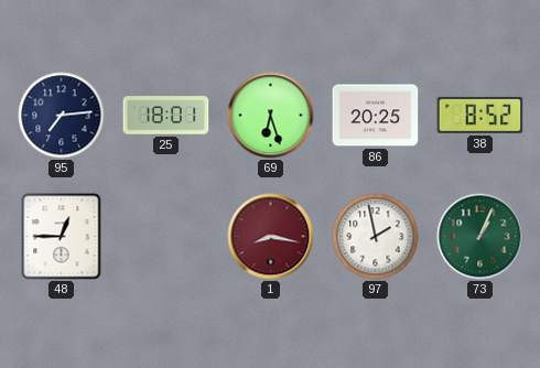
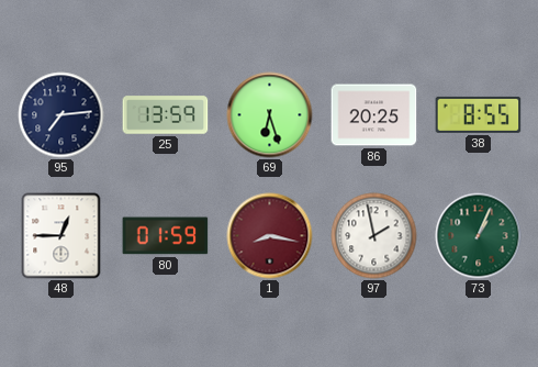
25: 18:01 -> 13:59
38: 8:52 -> 8:55
80: none -> 01:59
